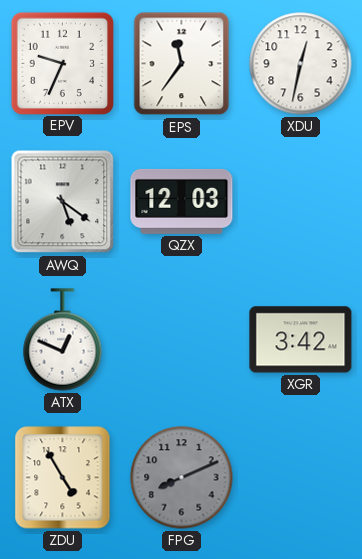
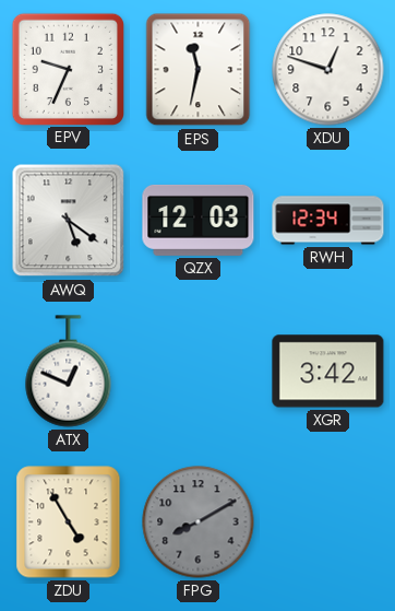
EPS: 11:36 -> 11:32
XDU: 12:32 -> 12:48
RWH: none -> 12:34
FPG: 8:11 -> 8:10
